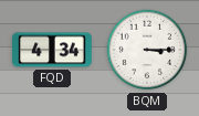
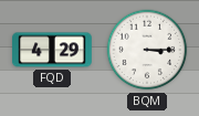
FQD: 4:34 -> 4:29
